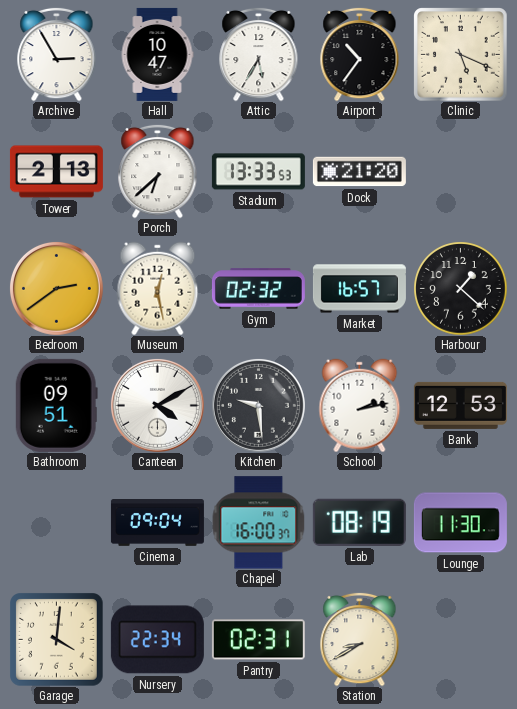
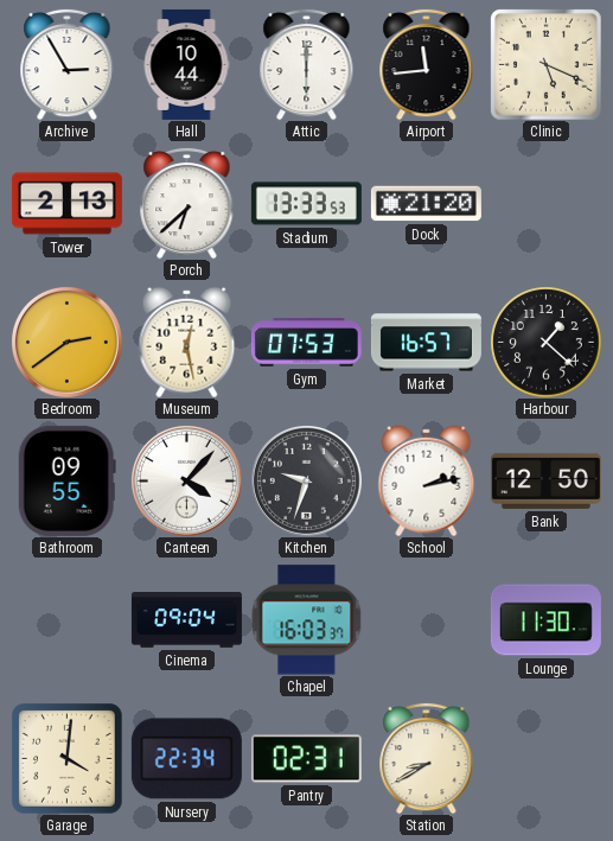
Hall: 10:47 -> 10:44
Attic: 5:35 -> 6:00
Airport: 10:36 -> 11:44
Gym: 02:32 -> 07:53
Bathroom: 09:51 -> 09:55
Canteen: 4:10 -> 4:07
Kitchen: 9:29 -> 9:33
Bank: 12:53 -> 12:50
Chapel: 16:00 -> 16:03
Lab: 08:19 -> none
